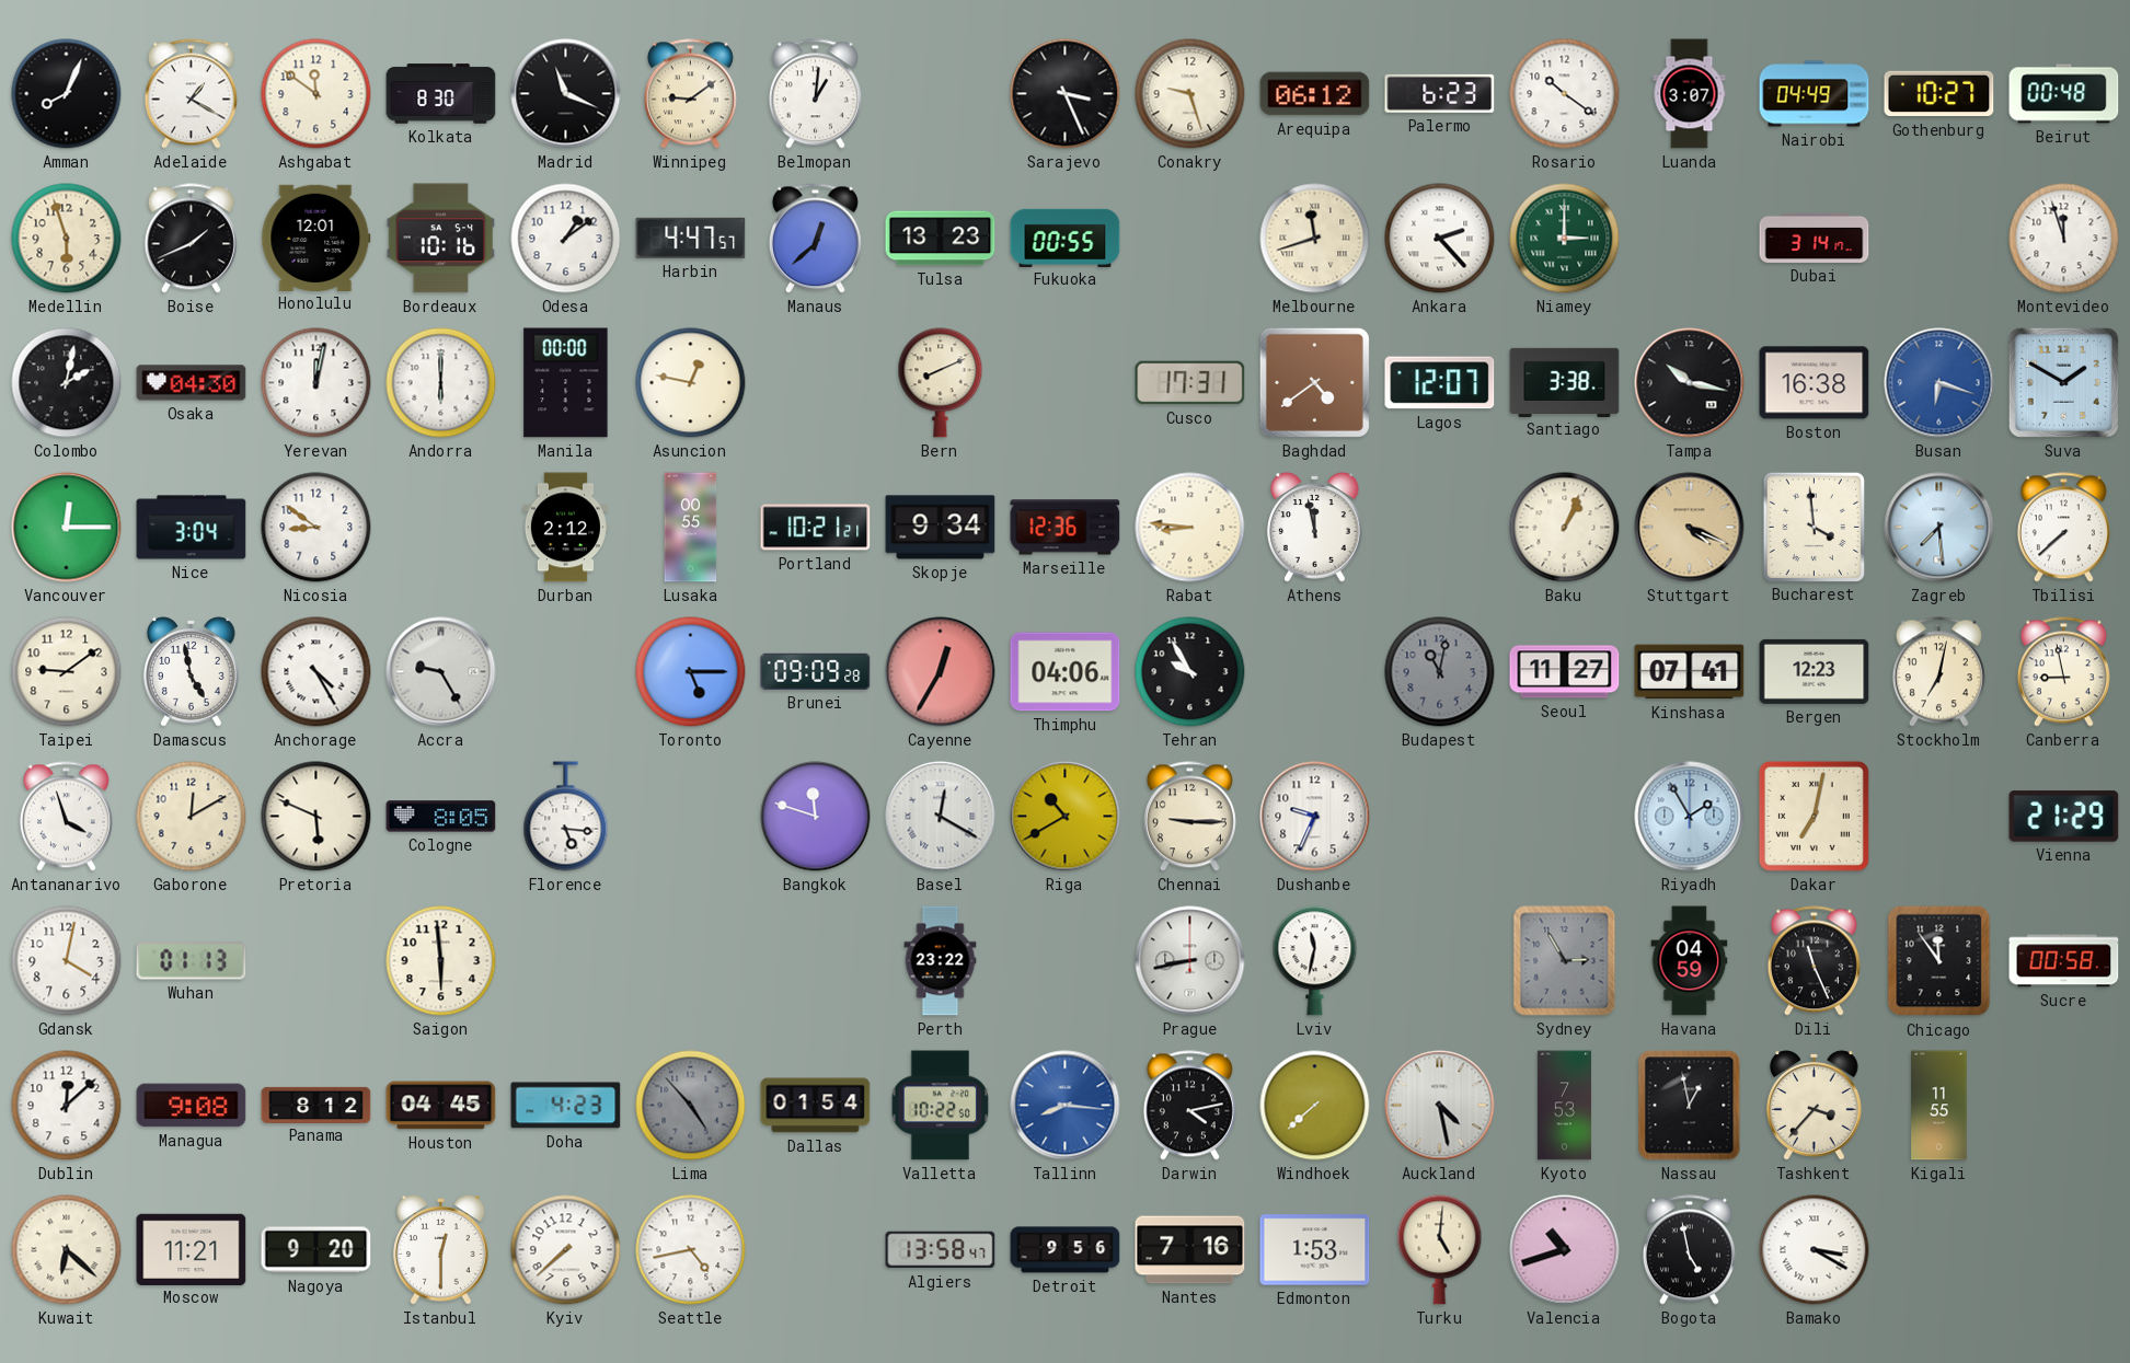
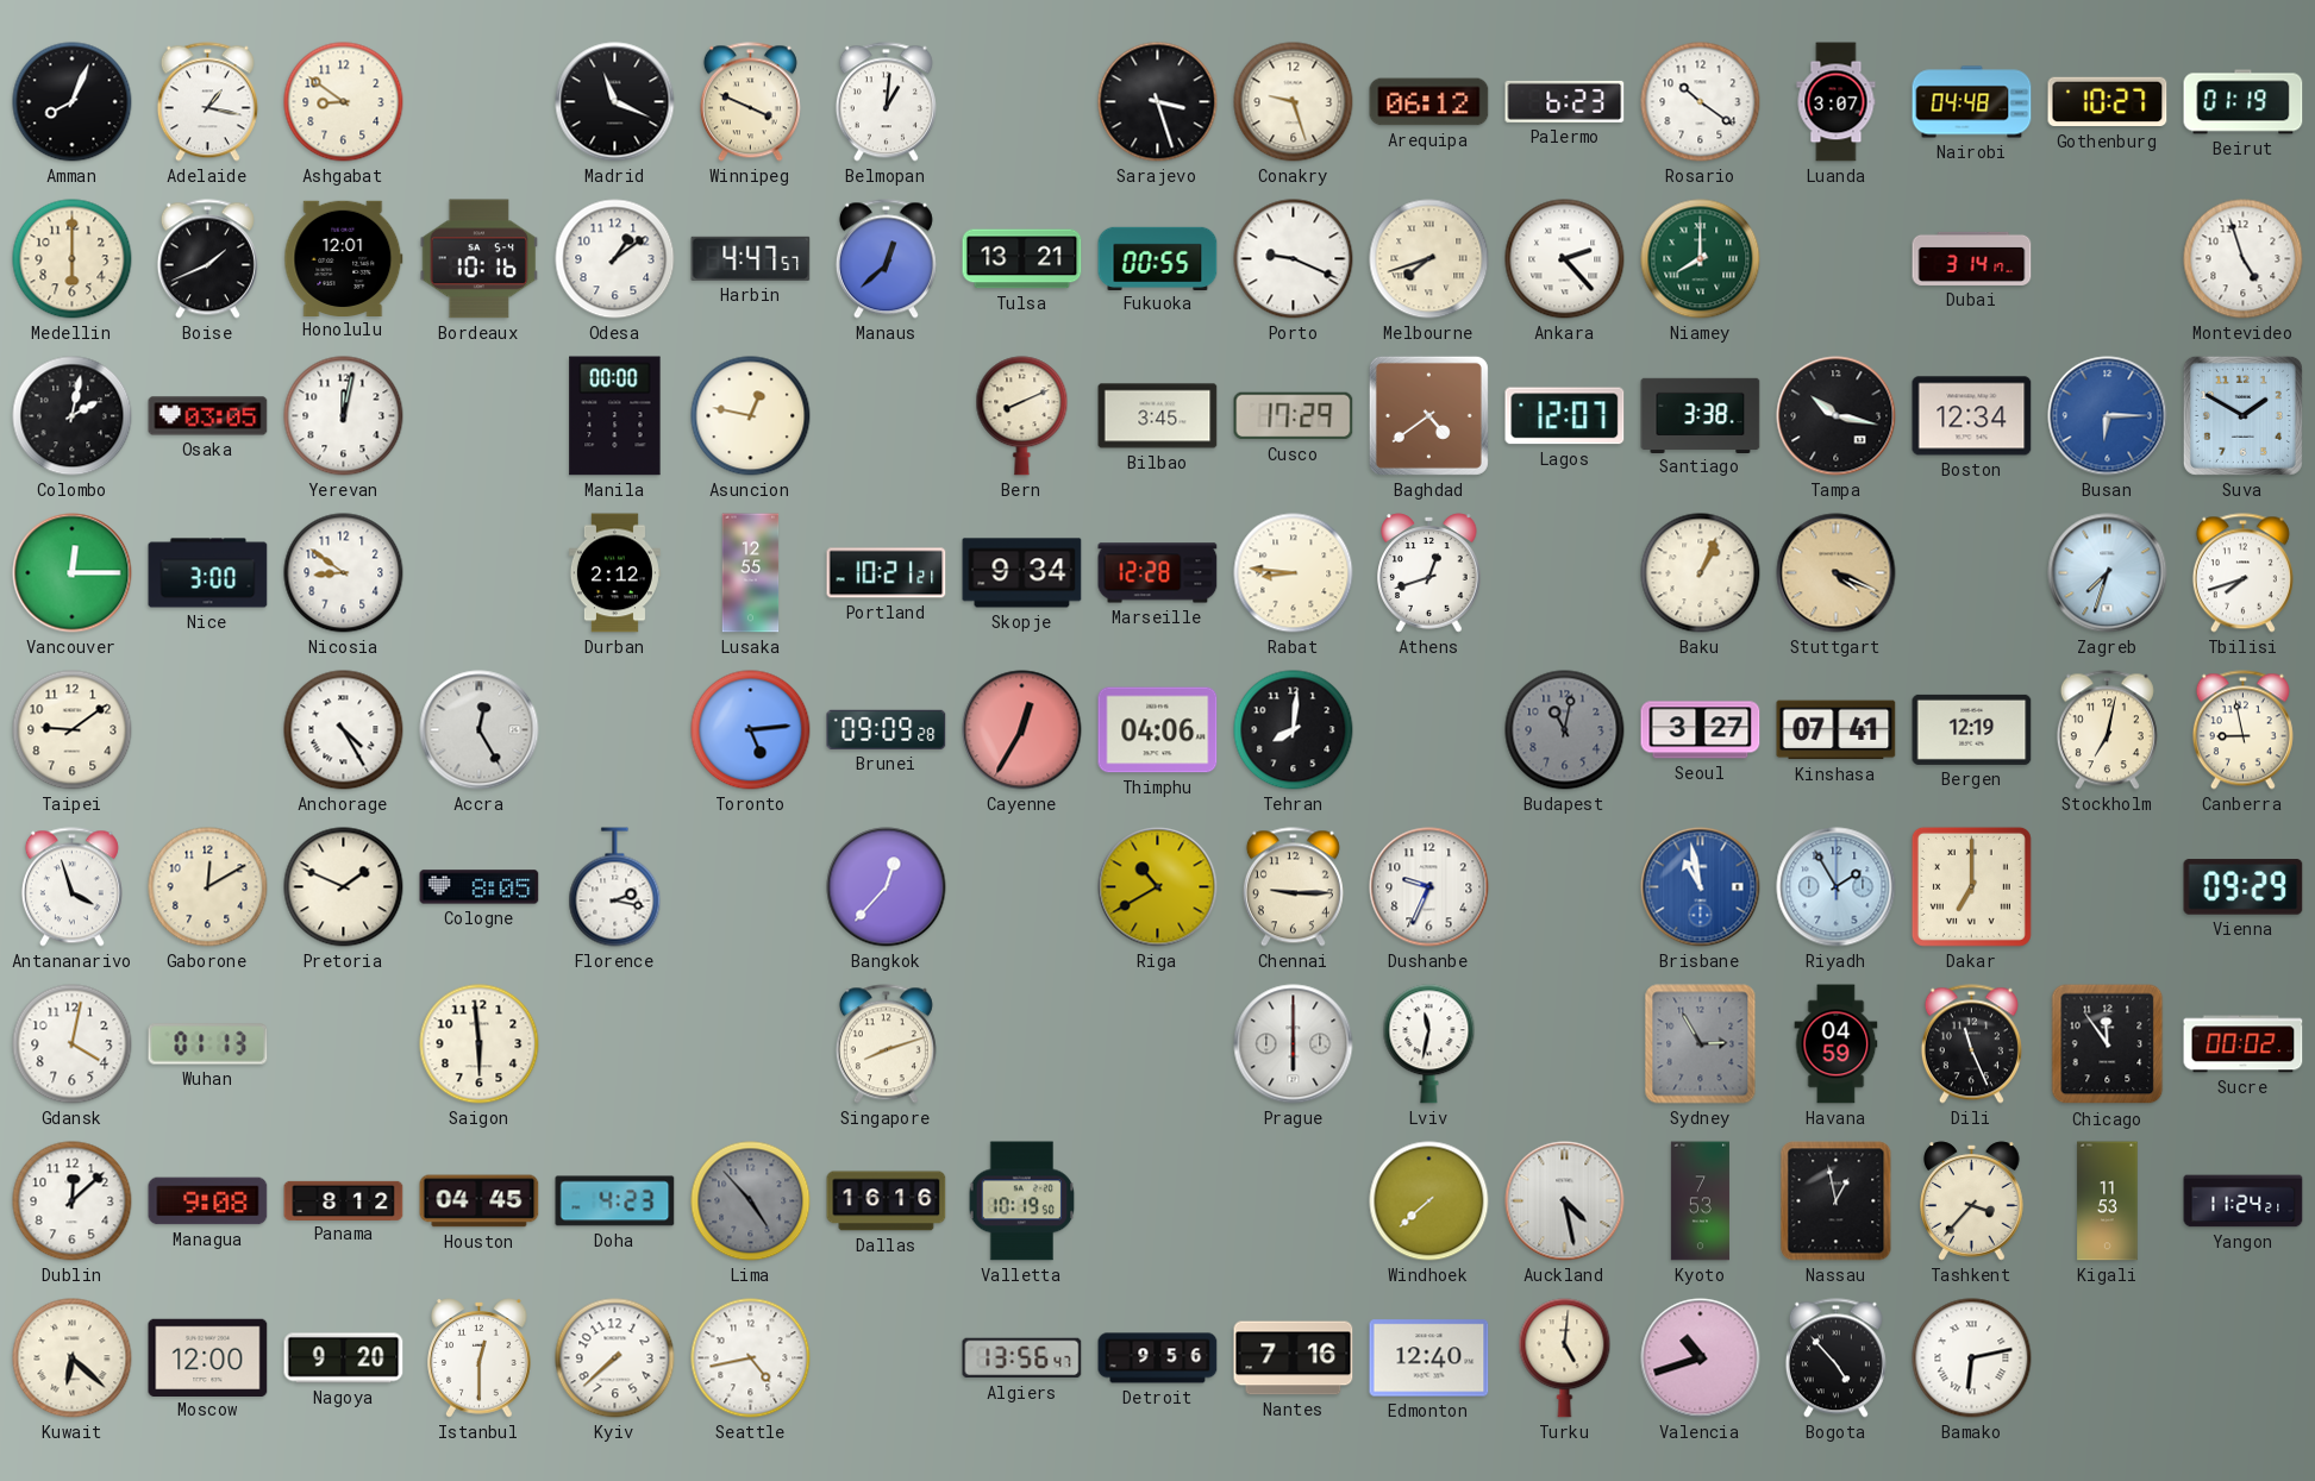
Adelaide: 1:20 -> 1:17
Ashgabat: 11:51 -> 8:51
Kolkata: 8:30 -> none
Winnipeg: 9:09 -> 3:49
Sarajevo: 3:26 -> 3:27
Nairobi: 04:49 -> 04:48
Beirut: 00:48 -> 01:19
Medellin: 5:57 -> 6:00
Tulsa: 13:23 -> 13:21
Porto: none -> 9:19
Melbourne: 11:42 -> 7:42
Niamey: 3:00 -> 8:00
Montevideo: 11:57 -> 4:57
Osaka: 04:30 -> 03:05
Andorra: 6:00 -> none
Bilbao: none -> 3:45
Cusco: 17:31 -> 17:29
Boston: 16:38 -> 12:34
Busan: 6:18 -> 6:15
Nice: 3:04 -> 3:00
Lusaka: 00:55 -> 12:55
Marseille: 12:36 -> 12:28
Athens: 11:58 -> 12:42
Bucharest: 3:59 -> none
Zagreb: 7:29 -> 7:33
Tbilisi: 7:38 -> 7:42
Damascus: 4:58 -> none
Accra: 9:25 -> 12:25
Toronto: 5:15 -> 5:14
Tehran: 9:55 -> 8:01
Seoul: 11:27 -> 3:27
Bergen: 12:23 -> 12:19
Pretoria: 5:49 -> 1:49
Florence: 5:16 -> 2:17
Bangkok: 11:48 -> 12:37
Basel: 12:20 -> none
Brisbane: none -> 10:58
Dakar: 7:02 -> 7:00
Vienna: 21:29 -> 09:29
Singapore: none -> 8:12
Perth: 23:22 -> none
Prague: 8:43 -> 6:00
Sucre: 00:58 -> 00:02
Dallas: 01:54 -> 16:16
Valletta: 10:22 -> 10:19
Tallinn: 8:16 -> none
Darwin: 4:13 -> none
Kigali: 11:55 -> 11:53
Yangon: none -> 11:24
Moscow: 11:21 -> 12:00
Algiers: 13:58 -> 13:56
Edmonton: 1:53 -> 12:40
Bogota: 4:58 -> 4:53
Bamako: 3:20 -> 6:13
